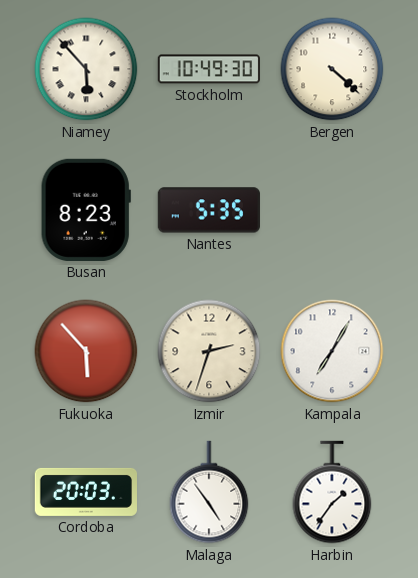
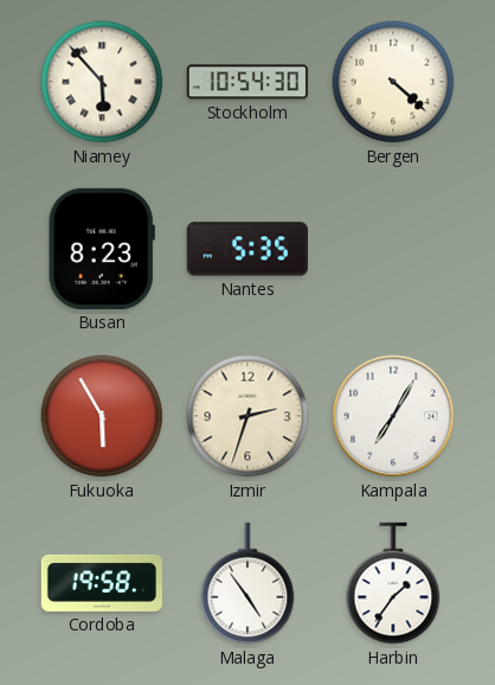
Stockholm: 10:49 -> 10:54
Fukuoka: 5:53 -> 5:55
Cordoba: 20:03 -> 19:58
